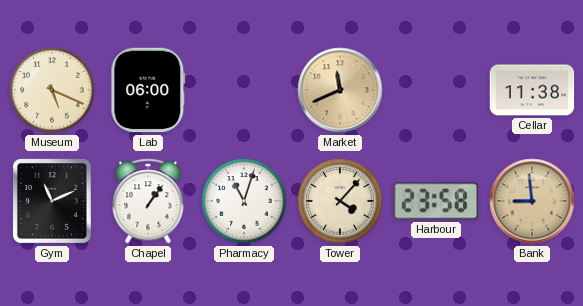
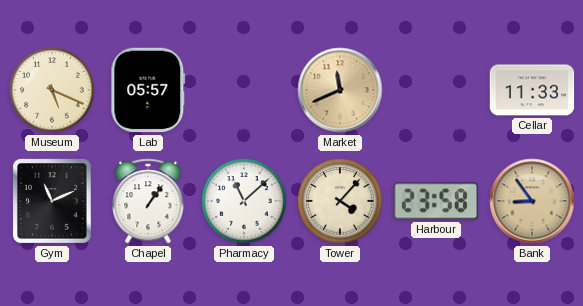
Lab: 06:00 -> 05:57
Cellar: 11:38 -> 11:33
Pharmacy: 11:03 -> 11:08
Bank: 8:59 -> 8:54
